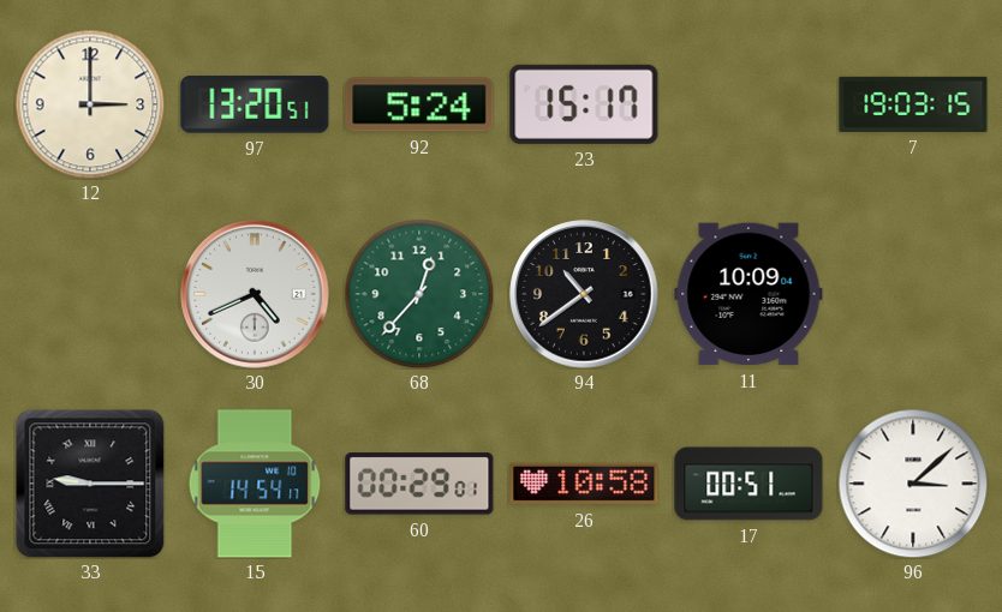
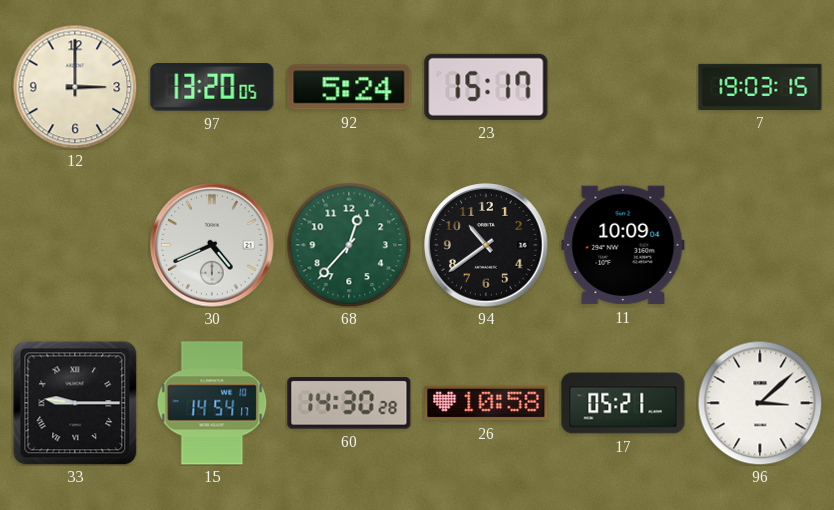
97: 13:20:51 -> 13:20:05
60: 00:29 -> 14:30
17: 00:51 -> 05:21
